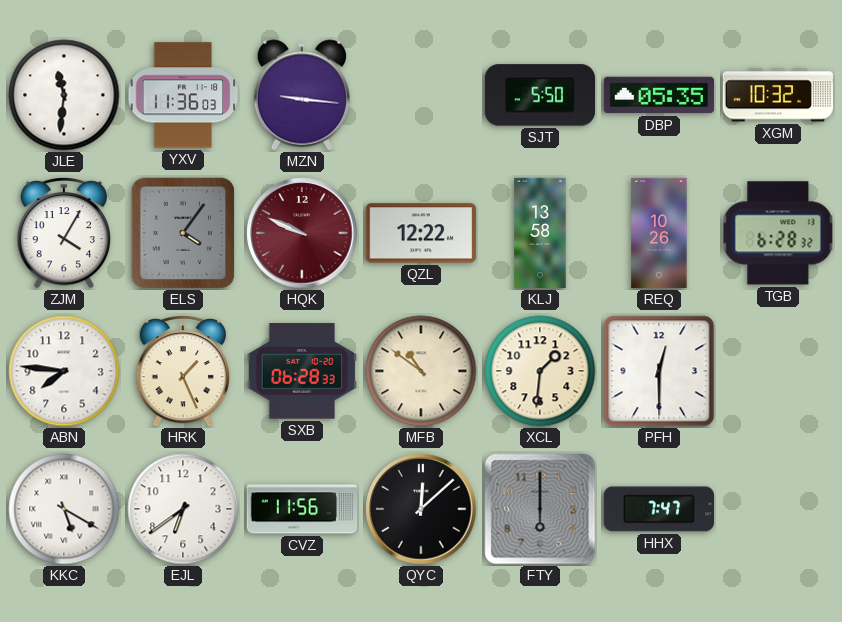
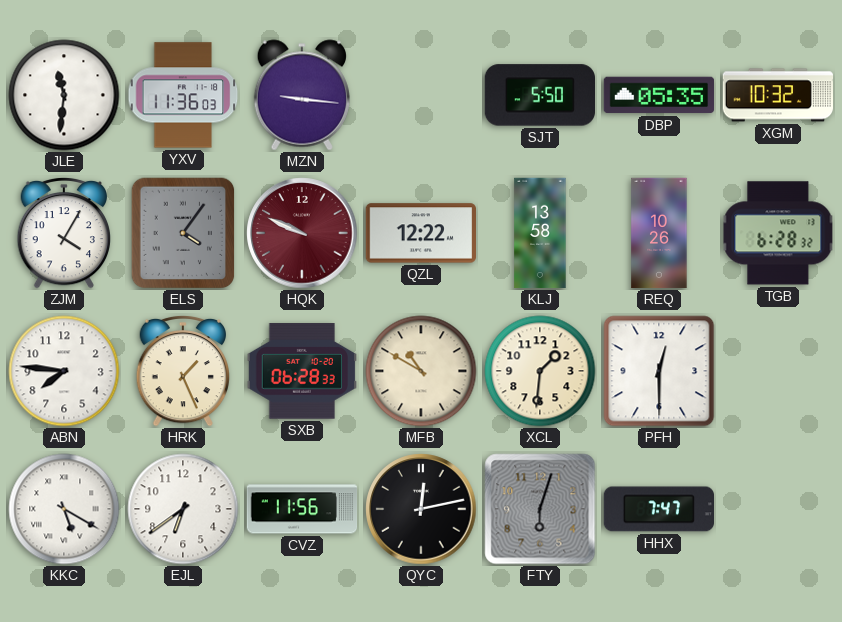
MFB: 10:51 -> 10:50
QYC: 12:08 -> 12:13
FTY: 6:00 -> 6:03
